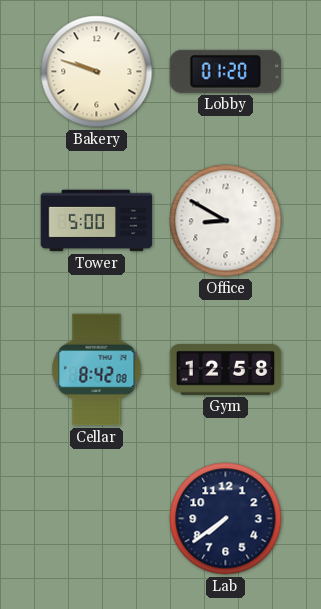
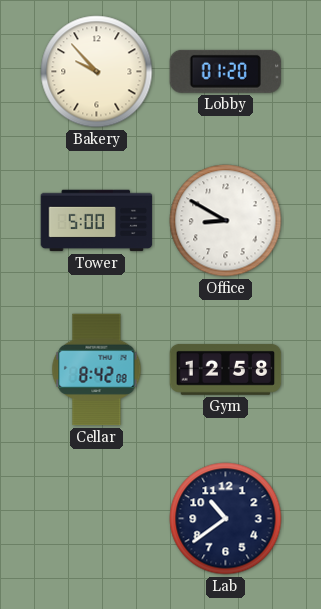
Bakery: 9:48 -> 9:53
Lab: 7:39 -> 10:39
